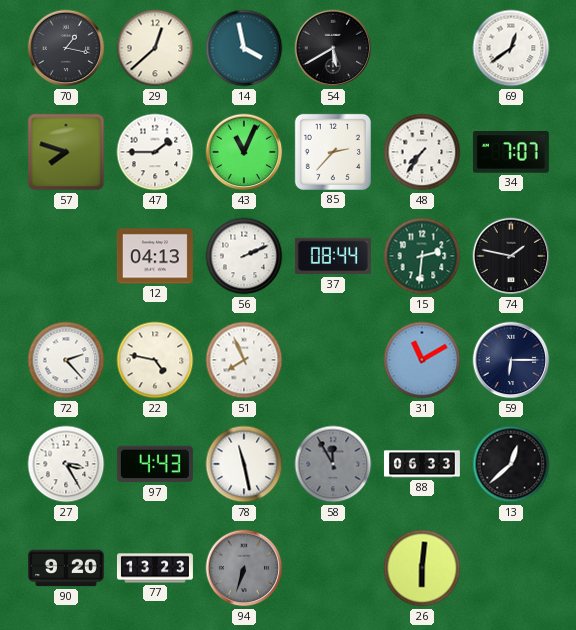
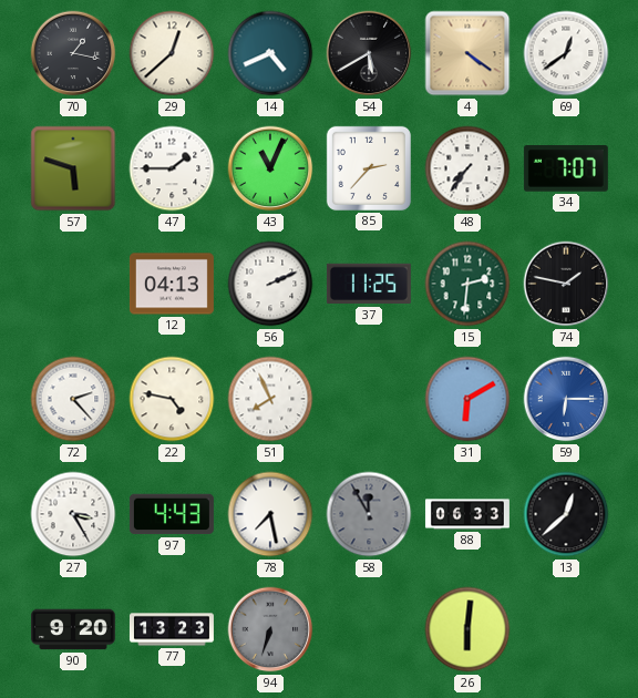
14: 3:58 -> 4:41
4: none -> 4:21
57: 7:48 -> 5:48
37: 08:44 -> 11:25
31: 11:10 -> 6:10
59 dial: navy -> blue
78: 11:28 -> 7:28
